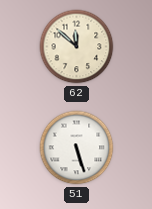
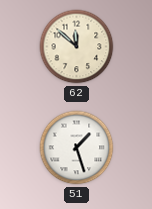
51: 5:27 -> 1:27
